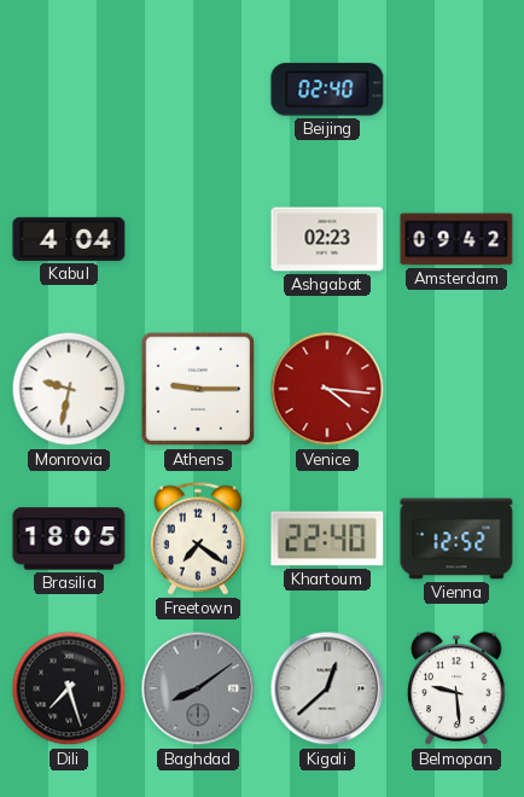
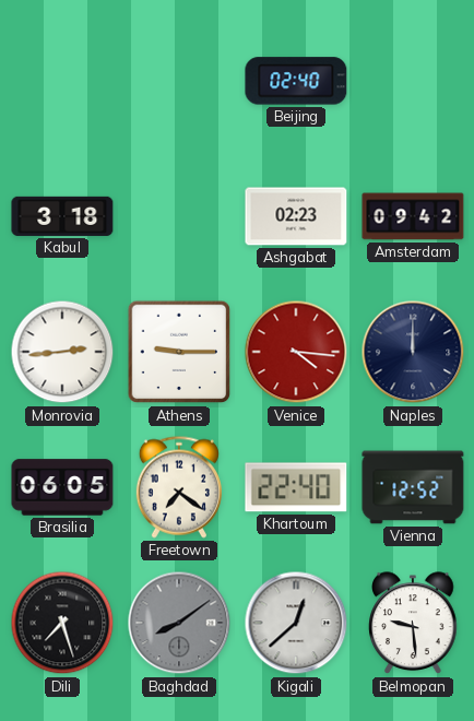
Kabul: 4:04 -> 3:18
Monrovia: 9:32 -> 2:44
Naples: none -> 12:00
Brasilia: 18:05 -> 06:05
